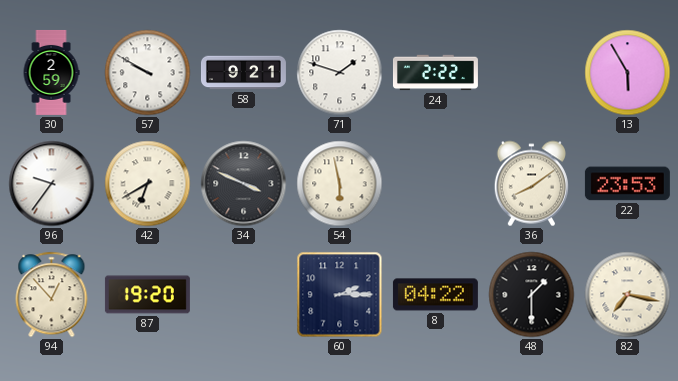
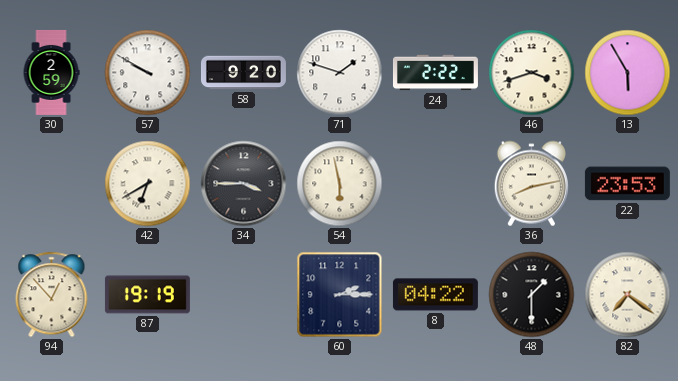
58: 9:21 -> 9:20
46: none -> 3:42
96: 9:36 -> none
34: 3:49 -> 3:45
36: 8:09 -> 8:13
87: 19:20 -> 19:19
82: 7:17 -> 7:21
